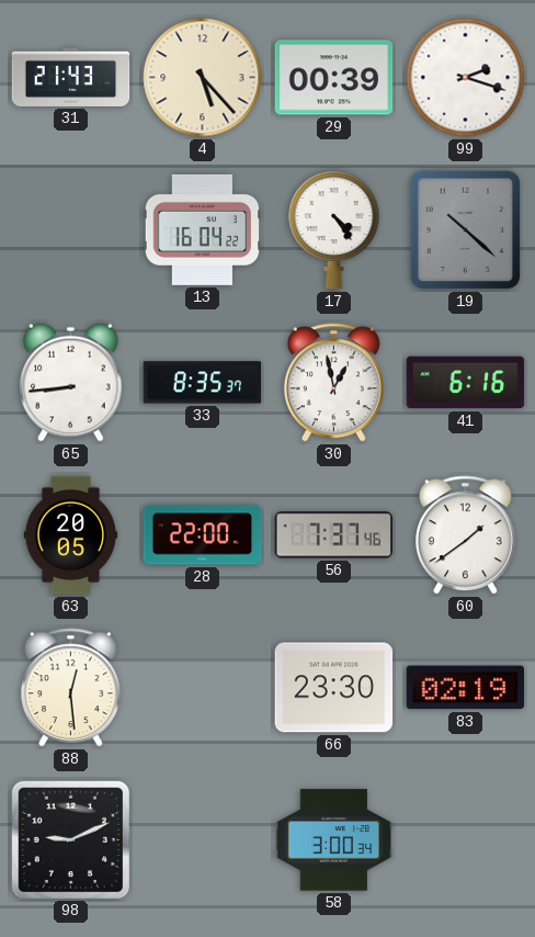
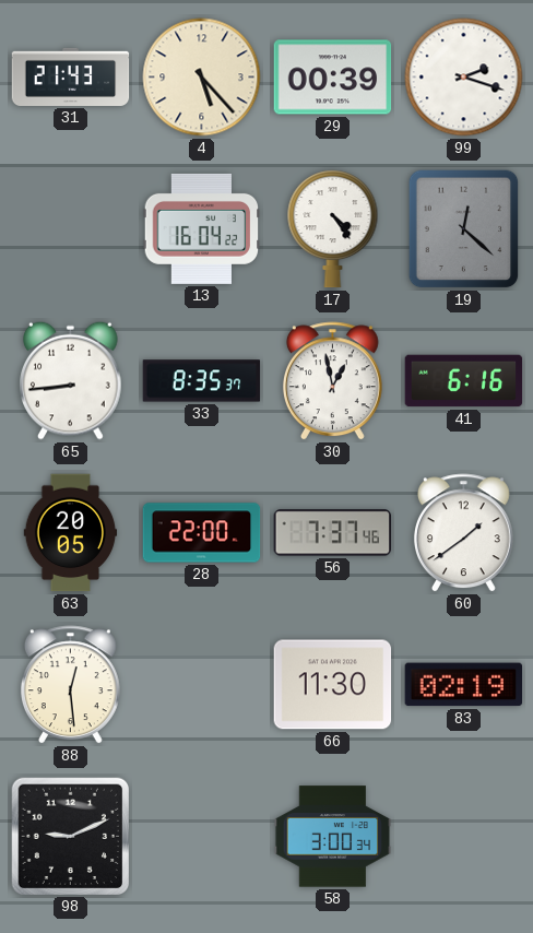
19: 10:22 -> 12:22
66: 23:30 -> 11:30
